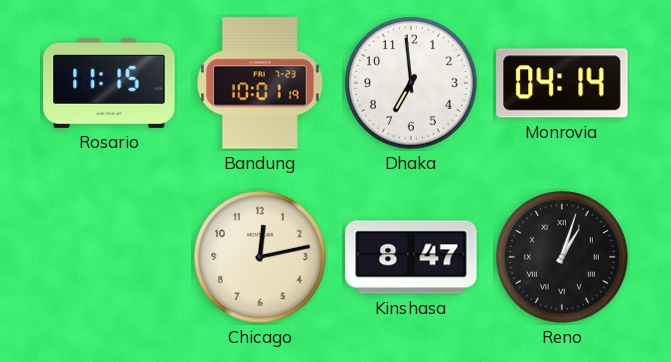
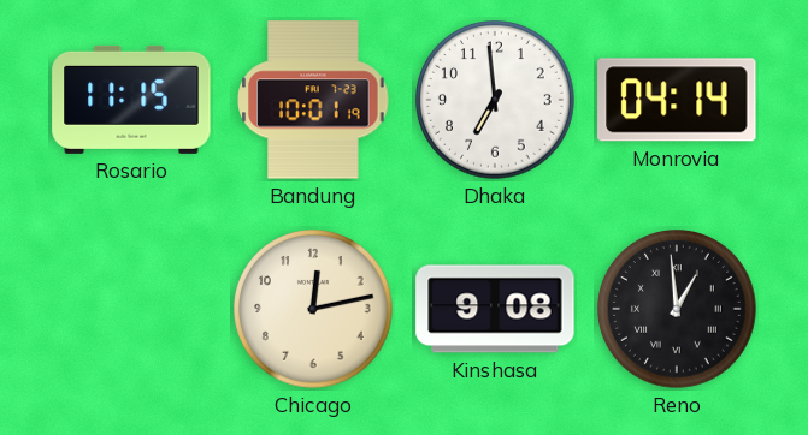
Kinshasa: 8:47 -> 9:08
Reno: 1:03 -> 12:59
